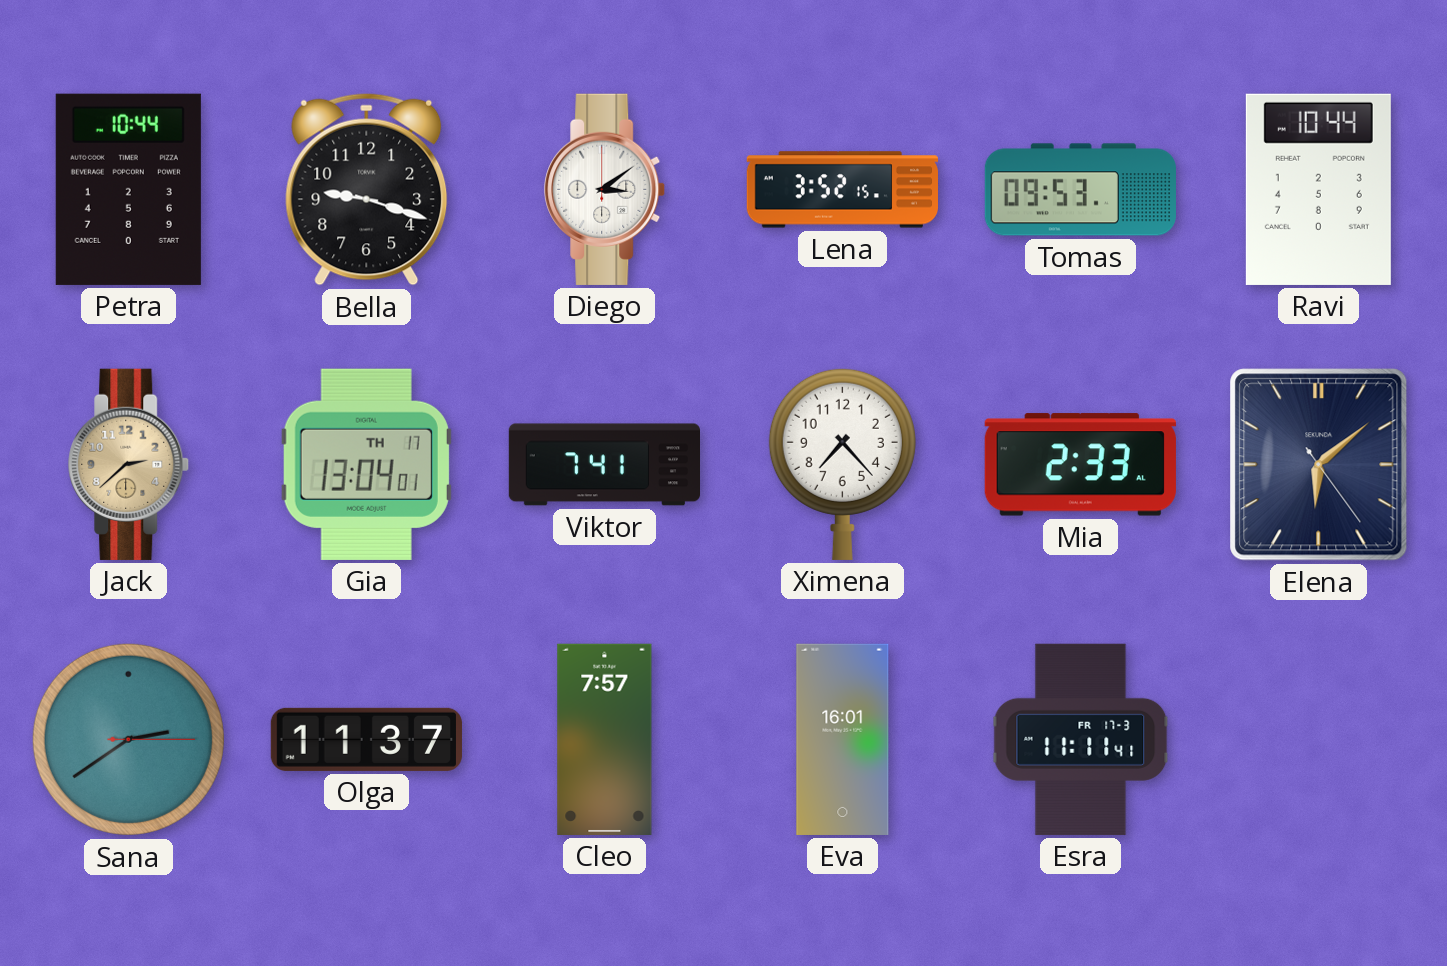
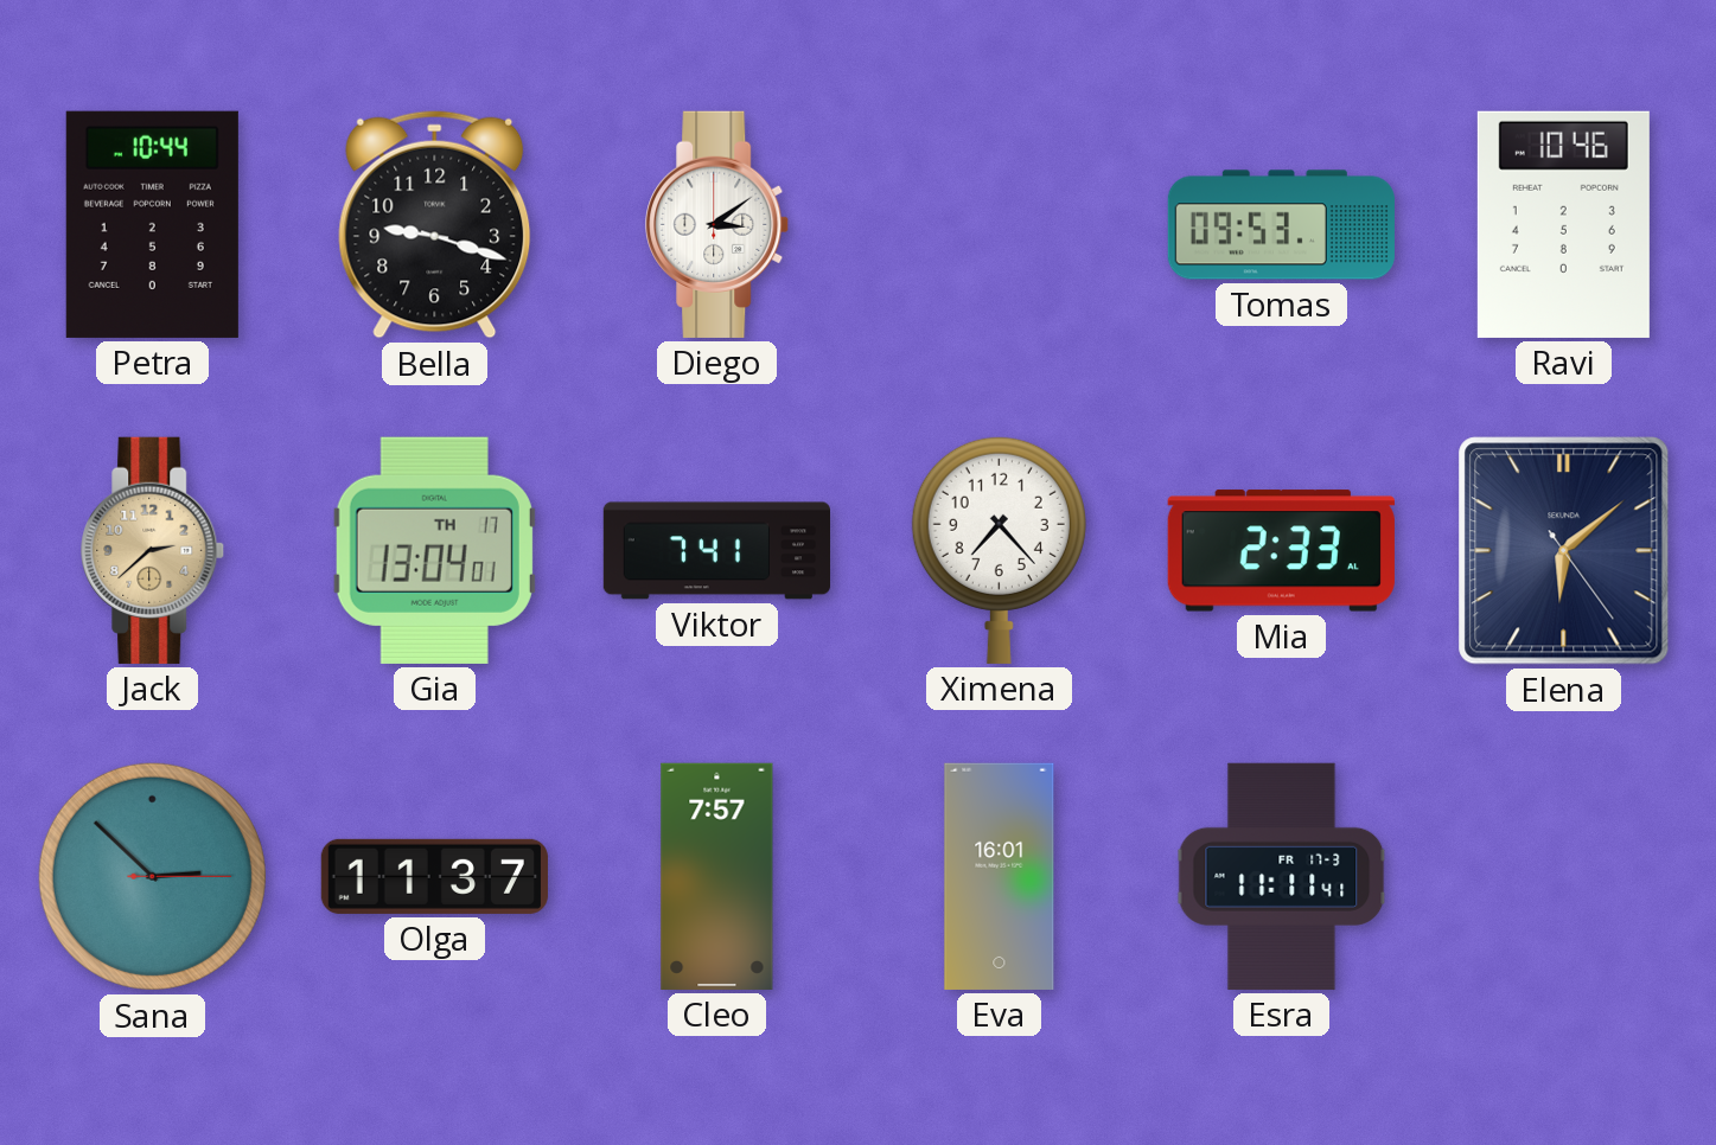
Lena: 3:52 -> none
Ravi: 10:44 -> 10:46
Sana: 2:39 -> 2:52
